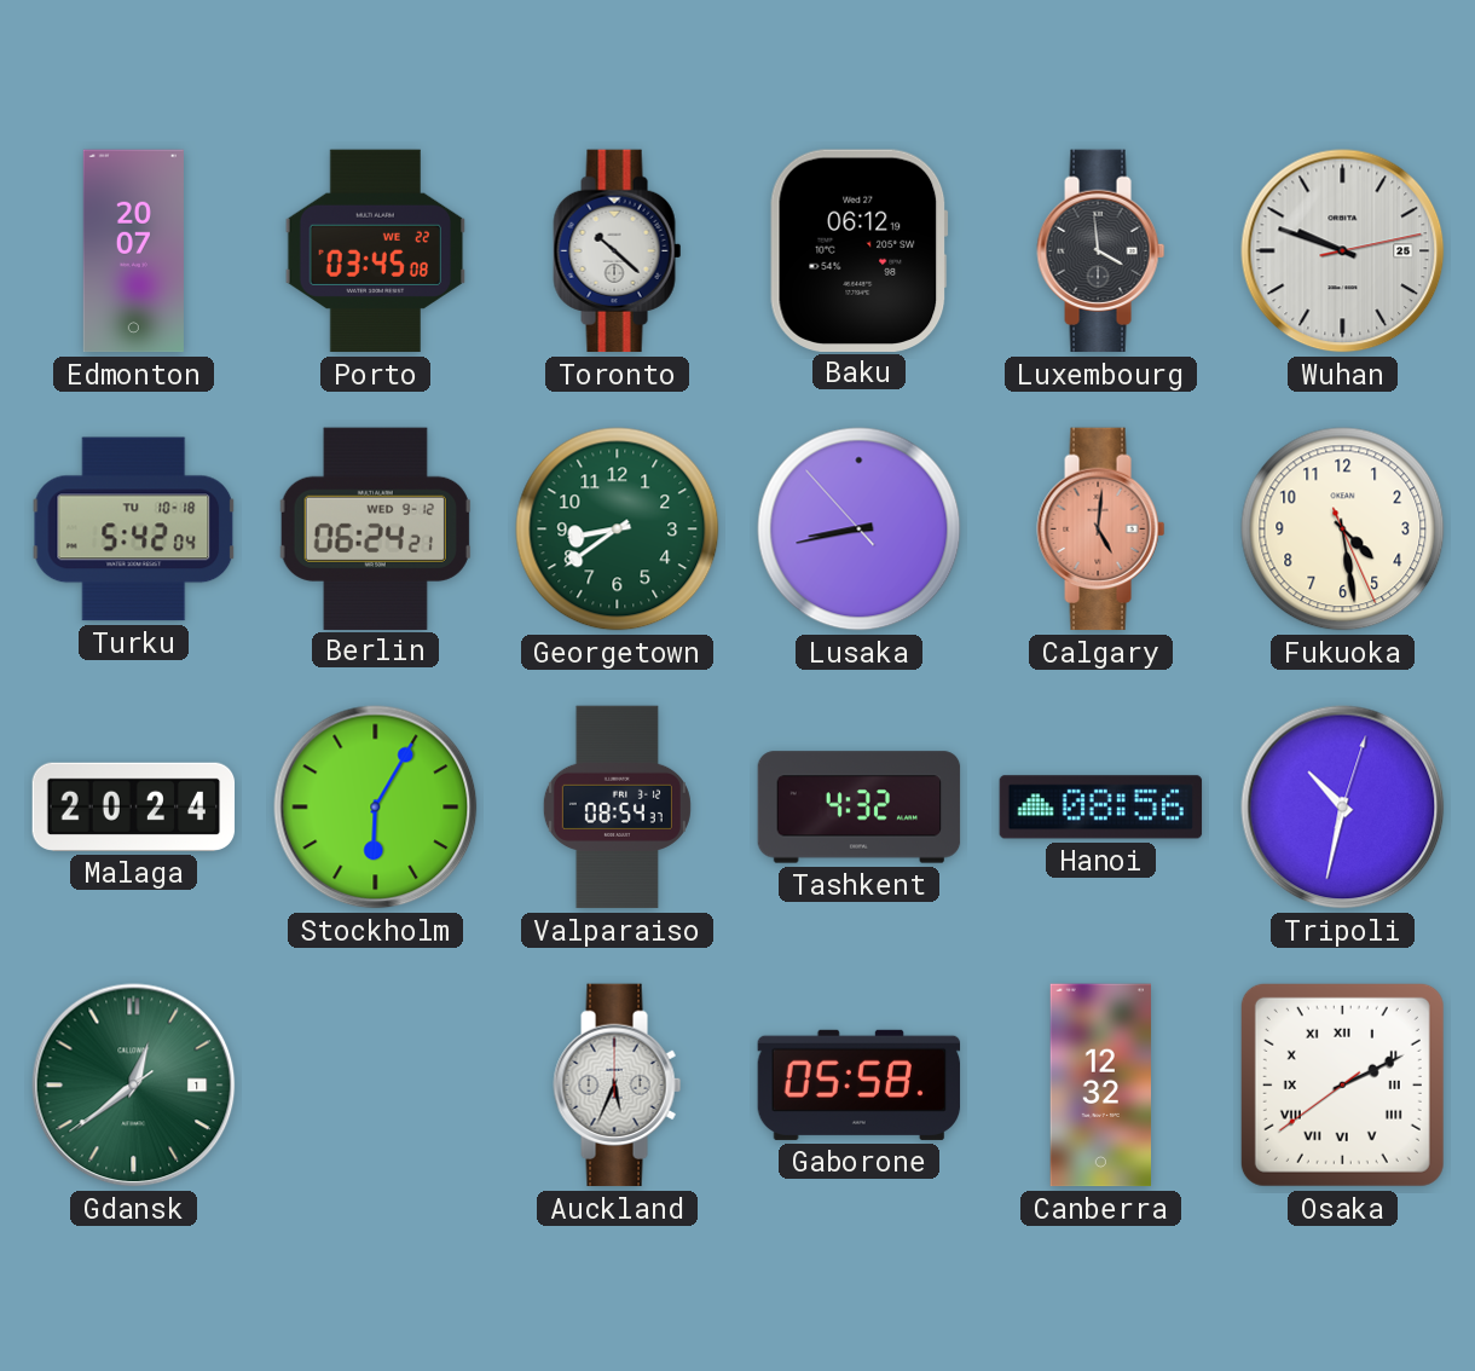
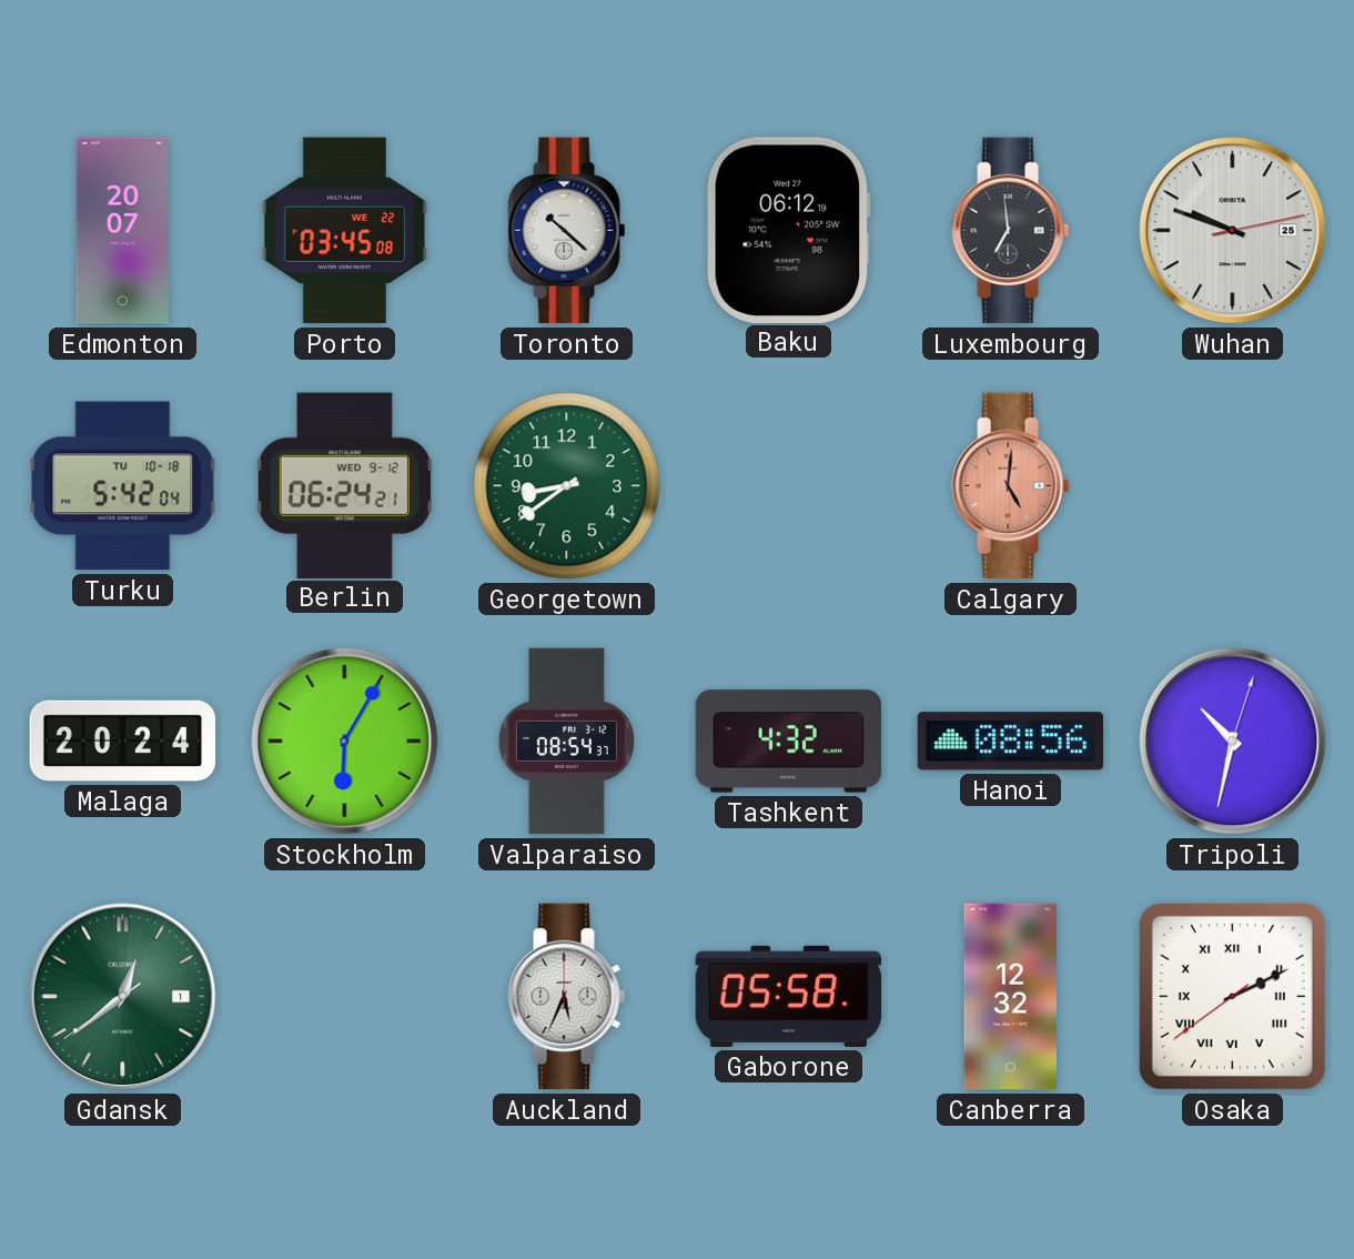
Luxembourg: 3:59 -> 6:59
Lusaka: 8:42 -> none
Fukuoka: 4:28 -> none
